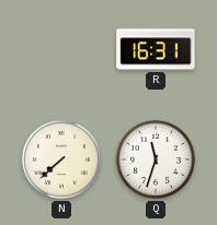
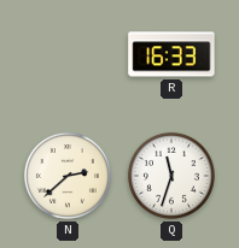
R: 16:31 -> 16:33
N: 7:38 -> 2:38
